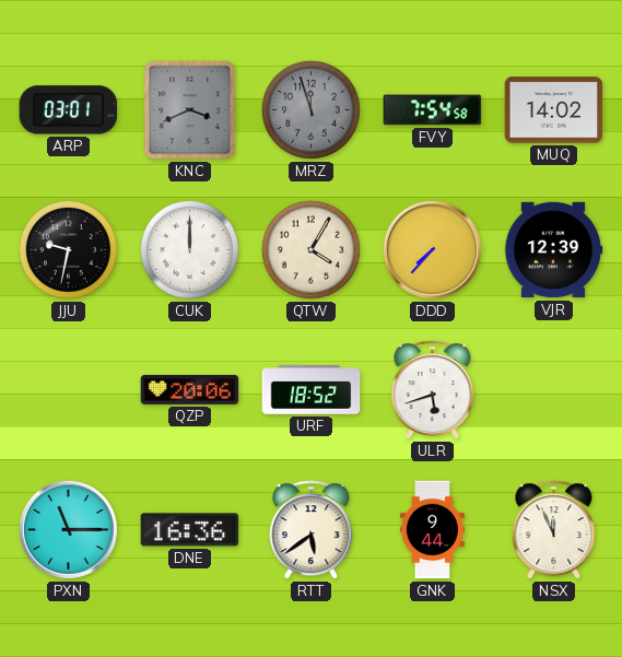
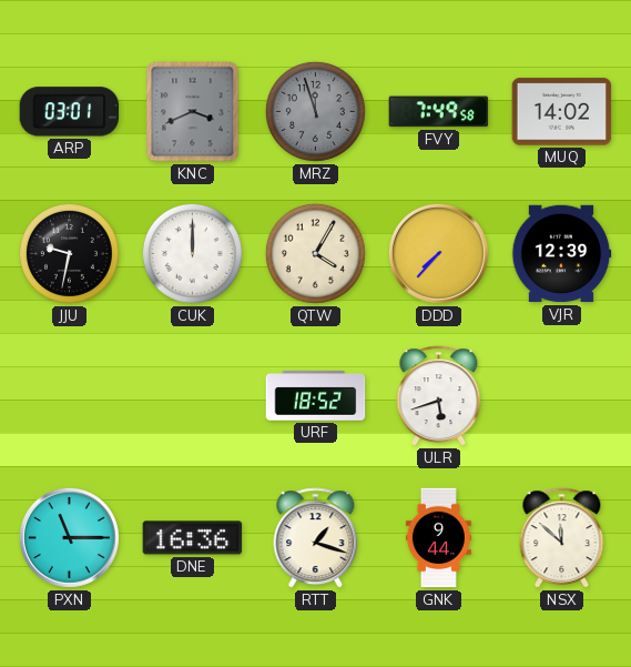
FVY: 7:54 -> 7:49
QZP: 20:06 -> none
RTT: 5:39 -> 1:18
NSX: 11:56 -> 11:52
